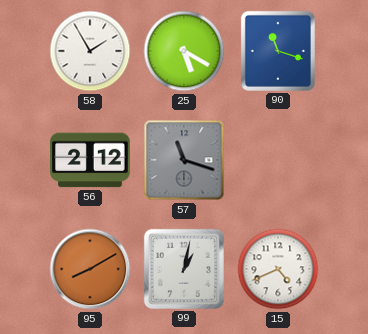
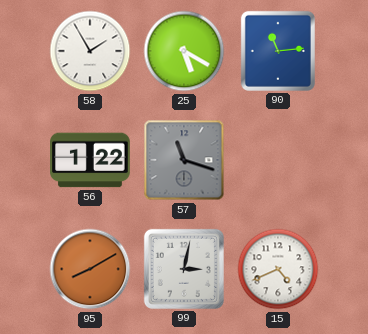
90: 11:18 -> 11:14
56: 2:12 -> 1:22
99: 1:02 -> 3:02
